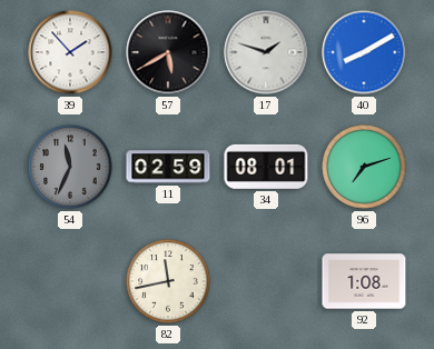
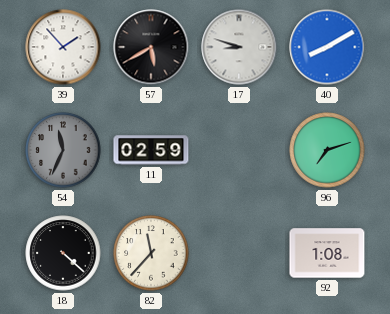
17: 1:48 -> 8:48
34: 08:01 -> none
18: none -> 4:22
82: 11:43 -> 11:37
